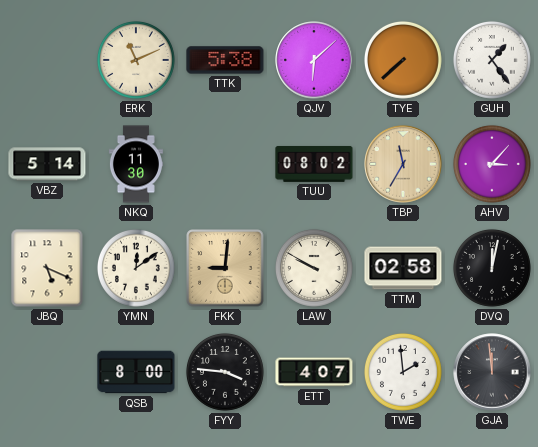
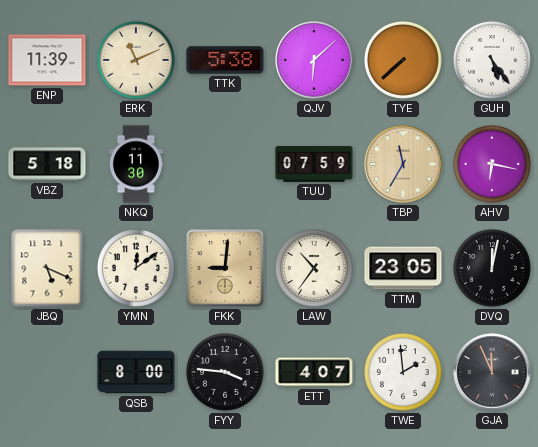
ENP: none -> 11:39
GUH: 1:24 -> 5:24
VBZ: 5:14 -> 5:18
TUU: 08:02 -> 07:59
AHV: 3:07 -> 6:17
LAW: 9:50 -> 10:36
TTM: 02:58 -> 23:05
GJA: 11:59 -> 11:56
